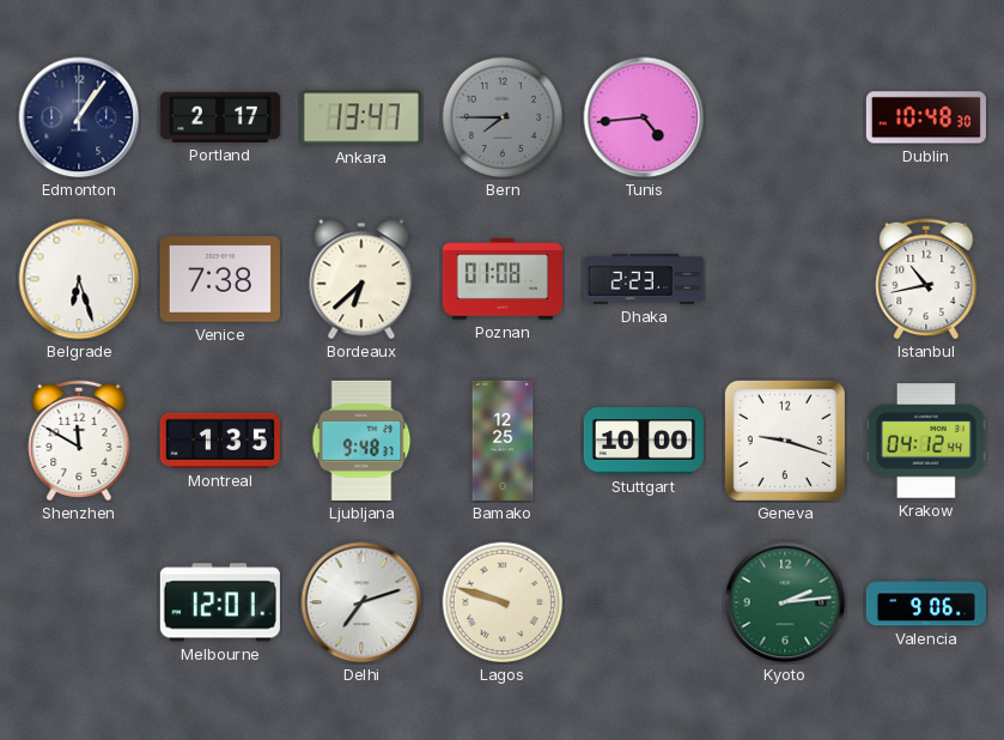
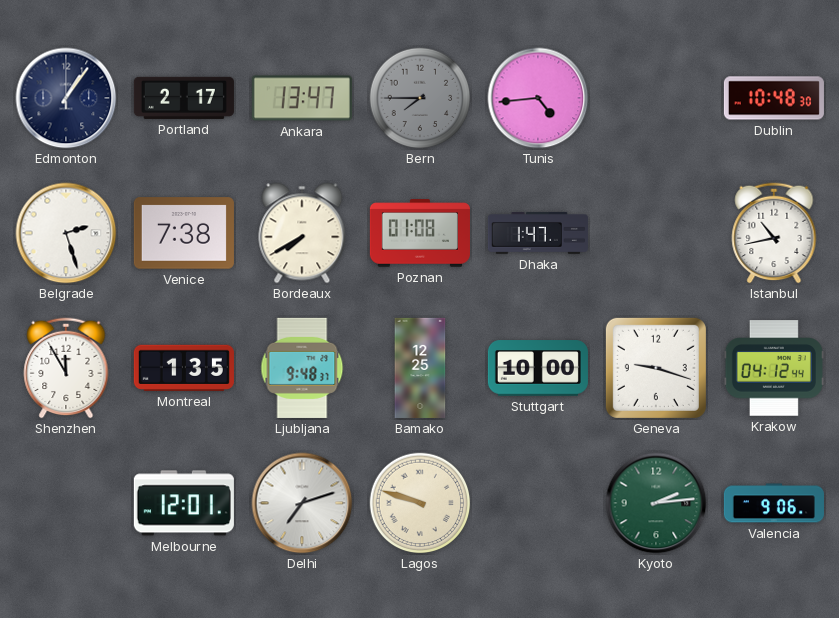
Belgrade: 6:27 -> 2:27
Bordeaux: 6:38 -> 7:40
Dhaka: 2:23 -> 1:47
Shenzhen: 11:50 -> 11:55
